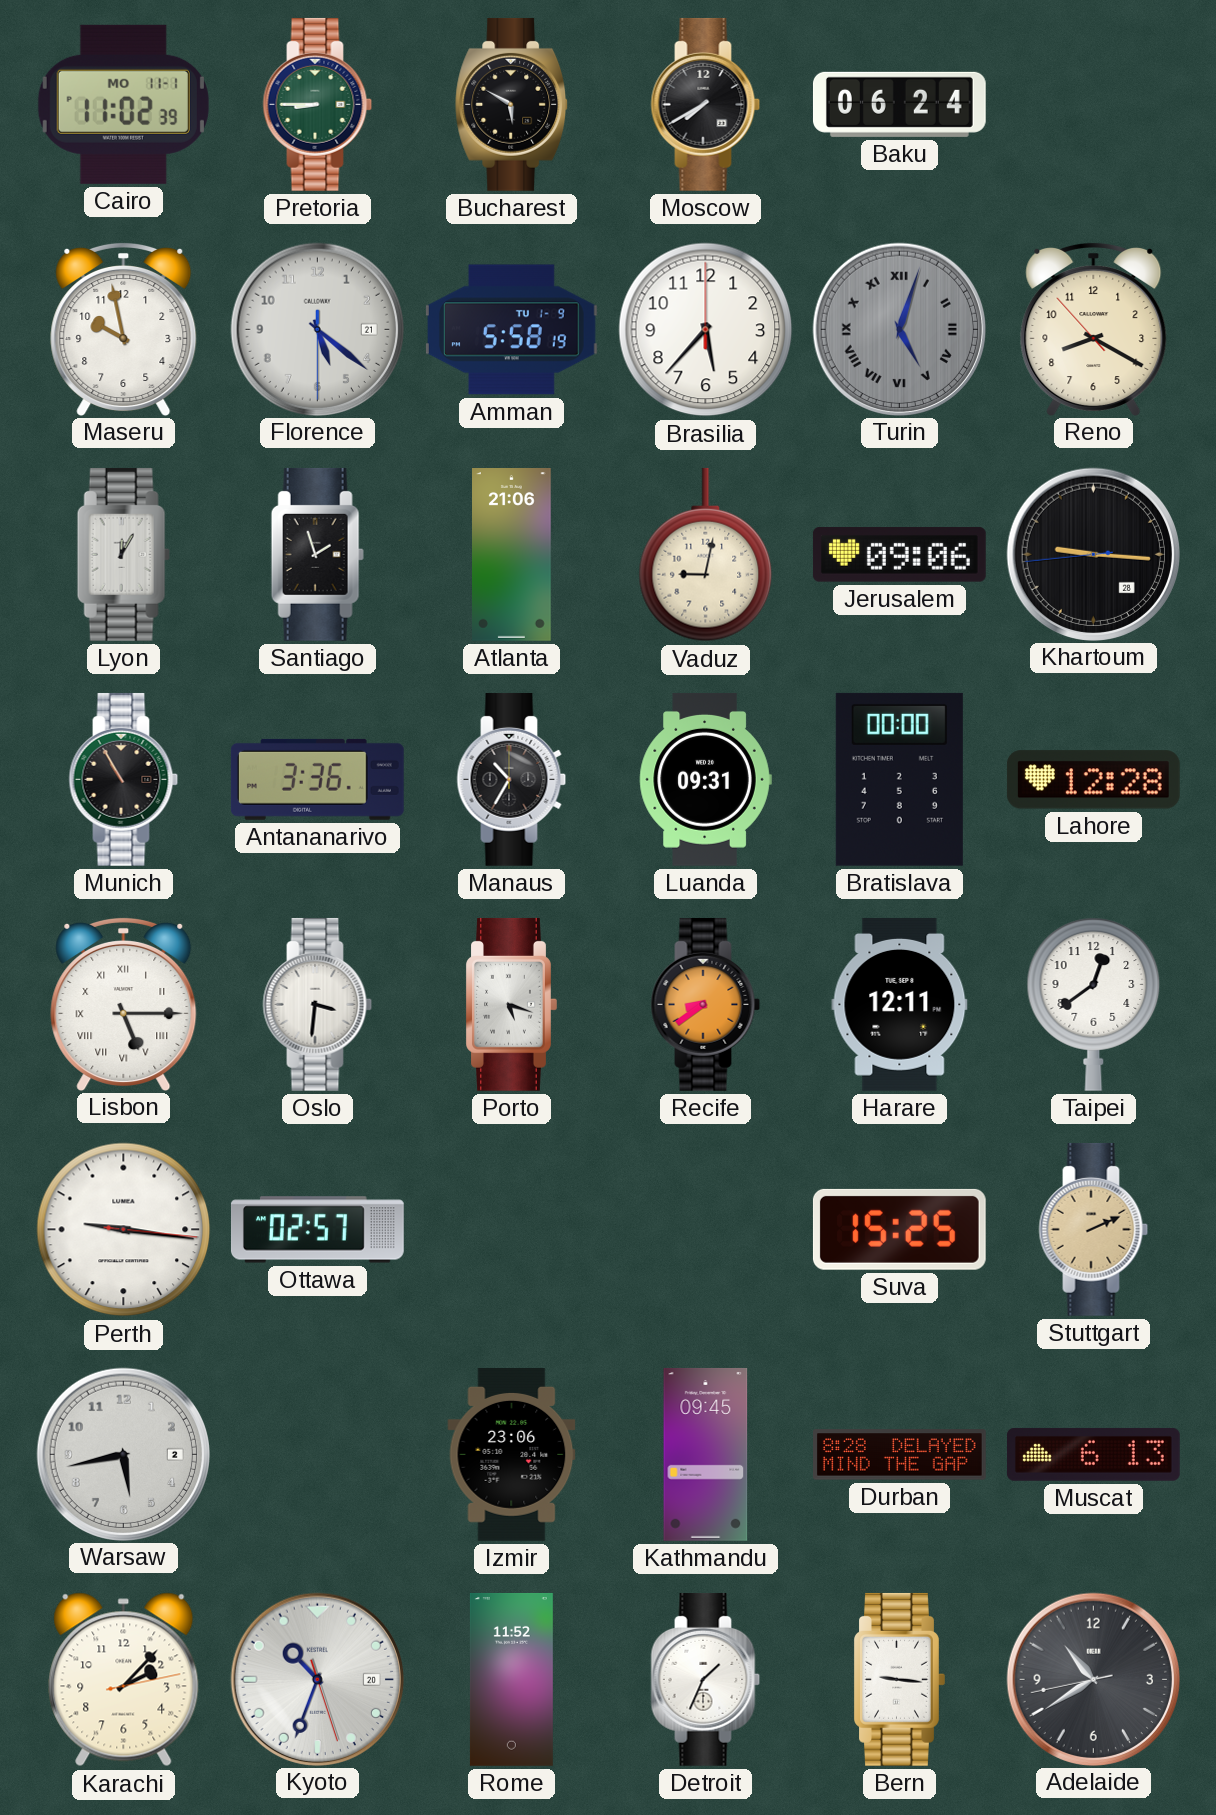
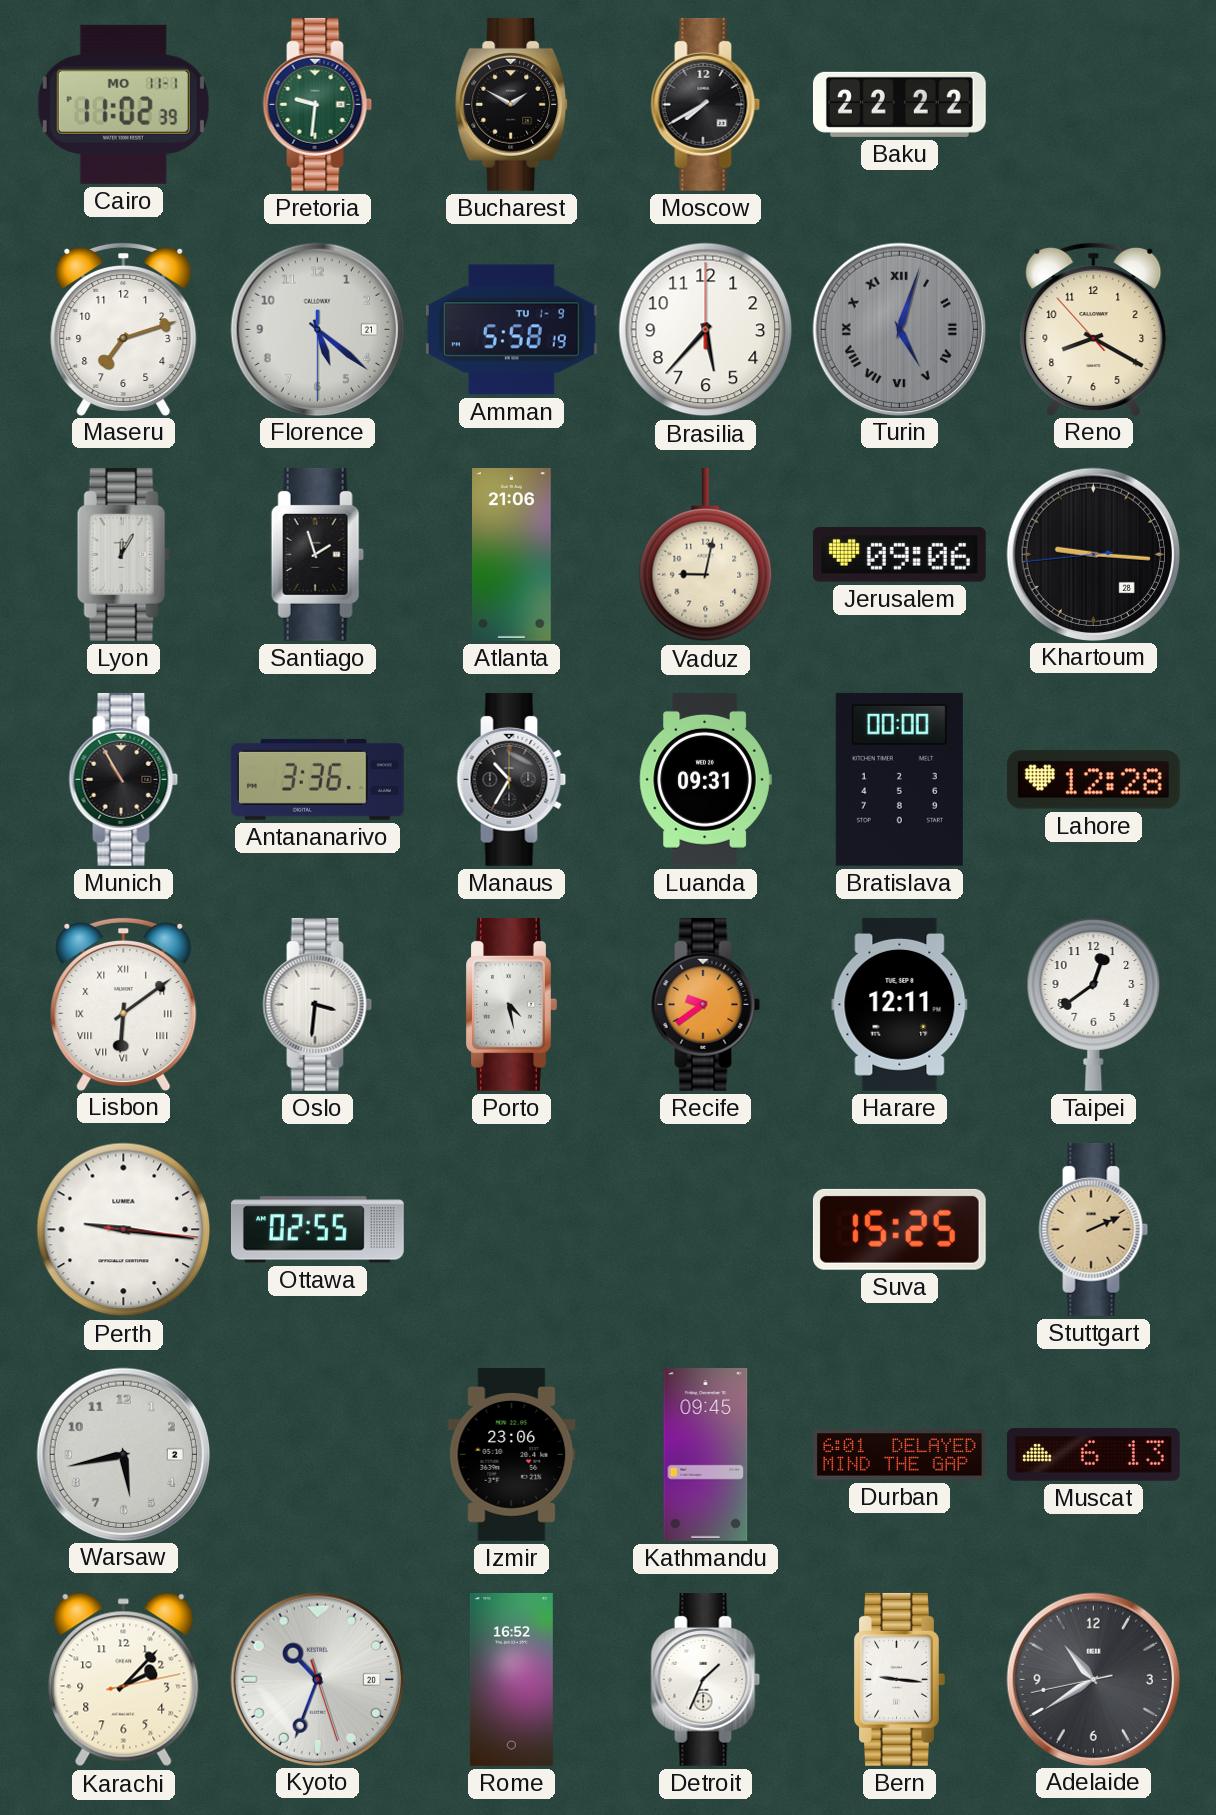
Pretoria: 8:45 -> 9:31
Bucharest: 5:50 -> 1:50
Baku: 06:24 -> 22:22
Maseru: 9:58 -> 7:12
Lisbon: 5:15 -> 6:09
Porto: 5:18 -> 4:28
Recife: 8:39 -> 9:39
Ottawa: 02:57 -> 02:55
Durban: 8:28 -> 6:01
Rome: 11:52 -> 16:52
